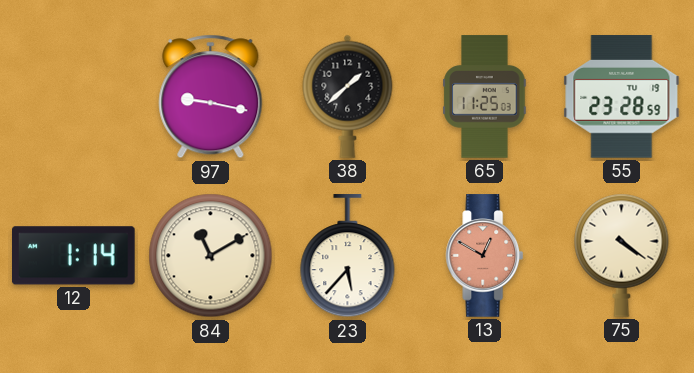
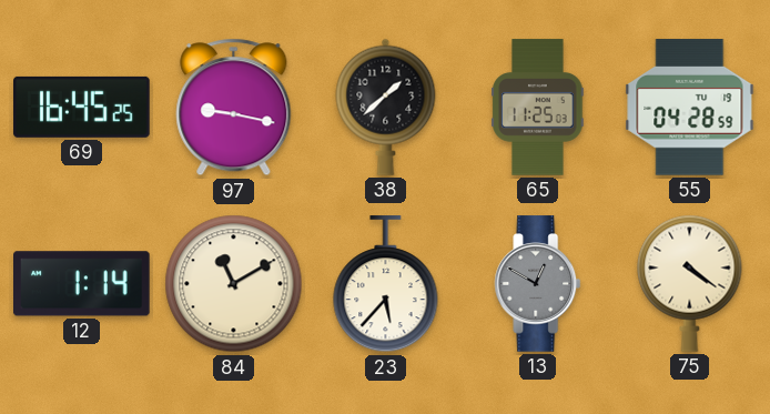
69: none -> 16:45
55: 23:28 -> 04:28
13 dial: salmon -> grey
